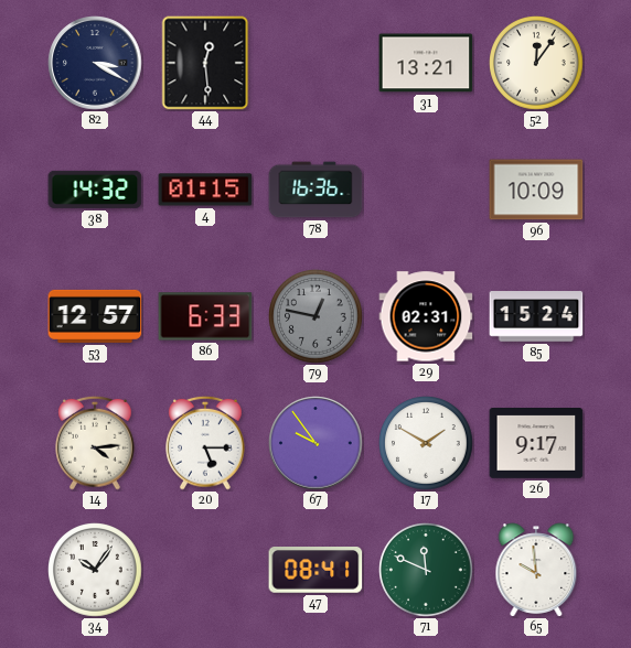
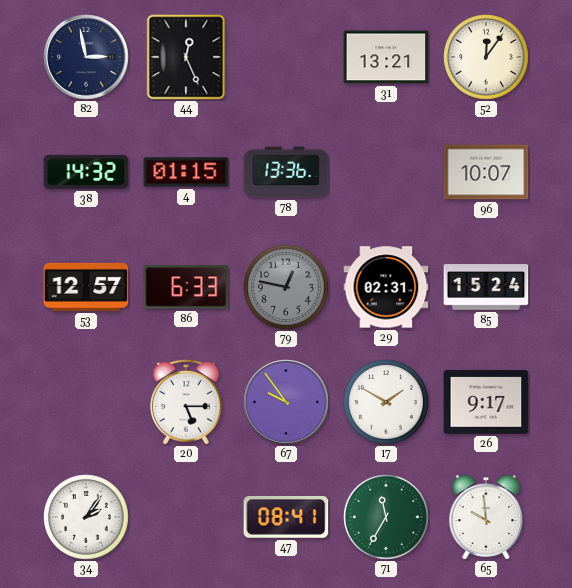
82: 3:20 -> 2:58
44: 12:29 -> 12:26
78: 16:36 -> 13:36
96: 10:09 -> 10:07
14: 4:14 -> none
34: 10:06 -> 2:06
71: 11:49 -> 11:35
